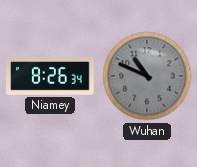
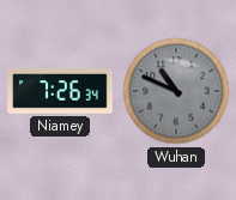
Niamey: 8:26 -> 7:26
